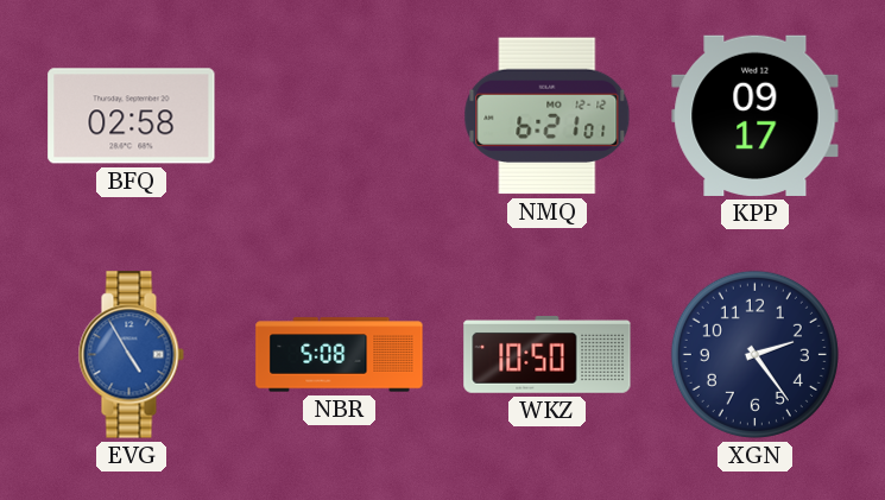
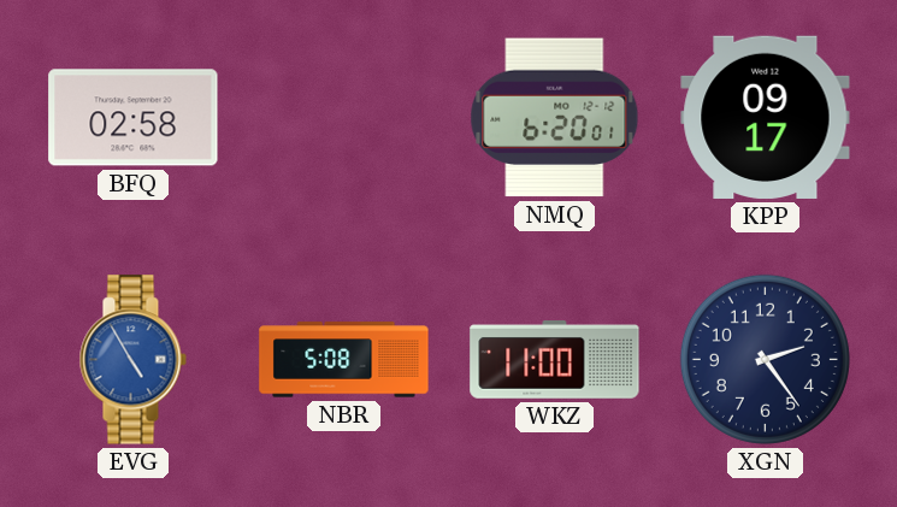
NMQ: 6:21 -> 6:20
WKZ: 10:50 -> 11:00
